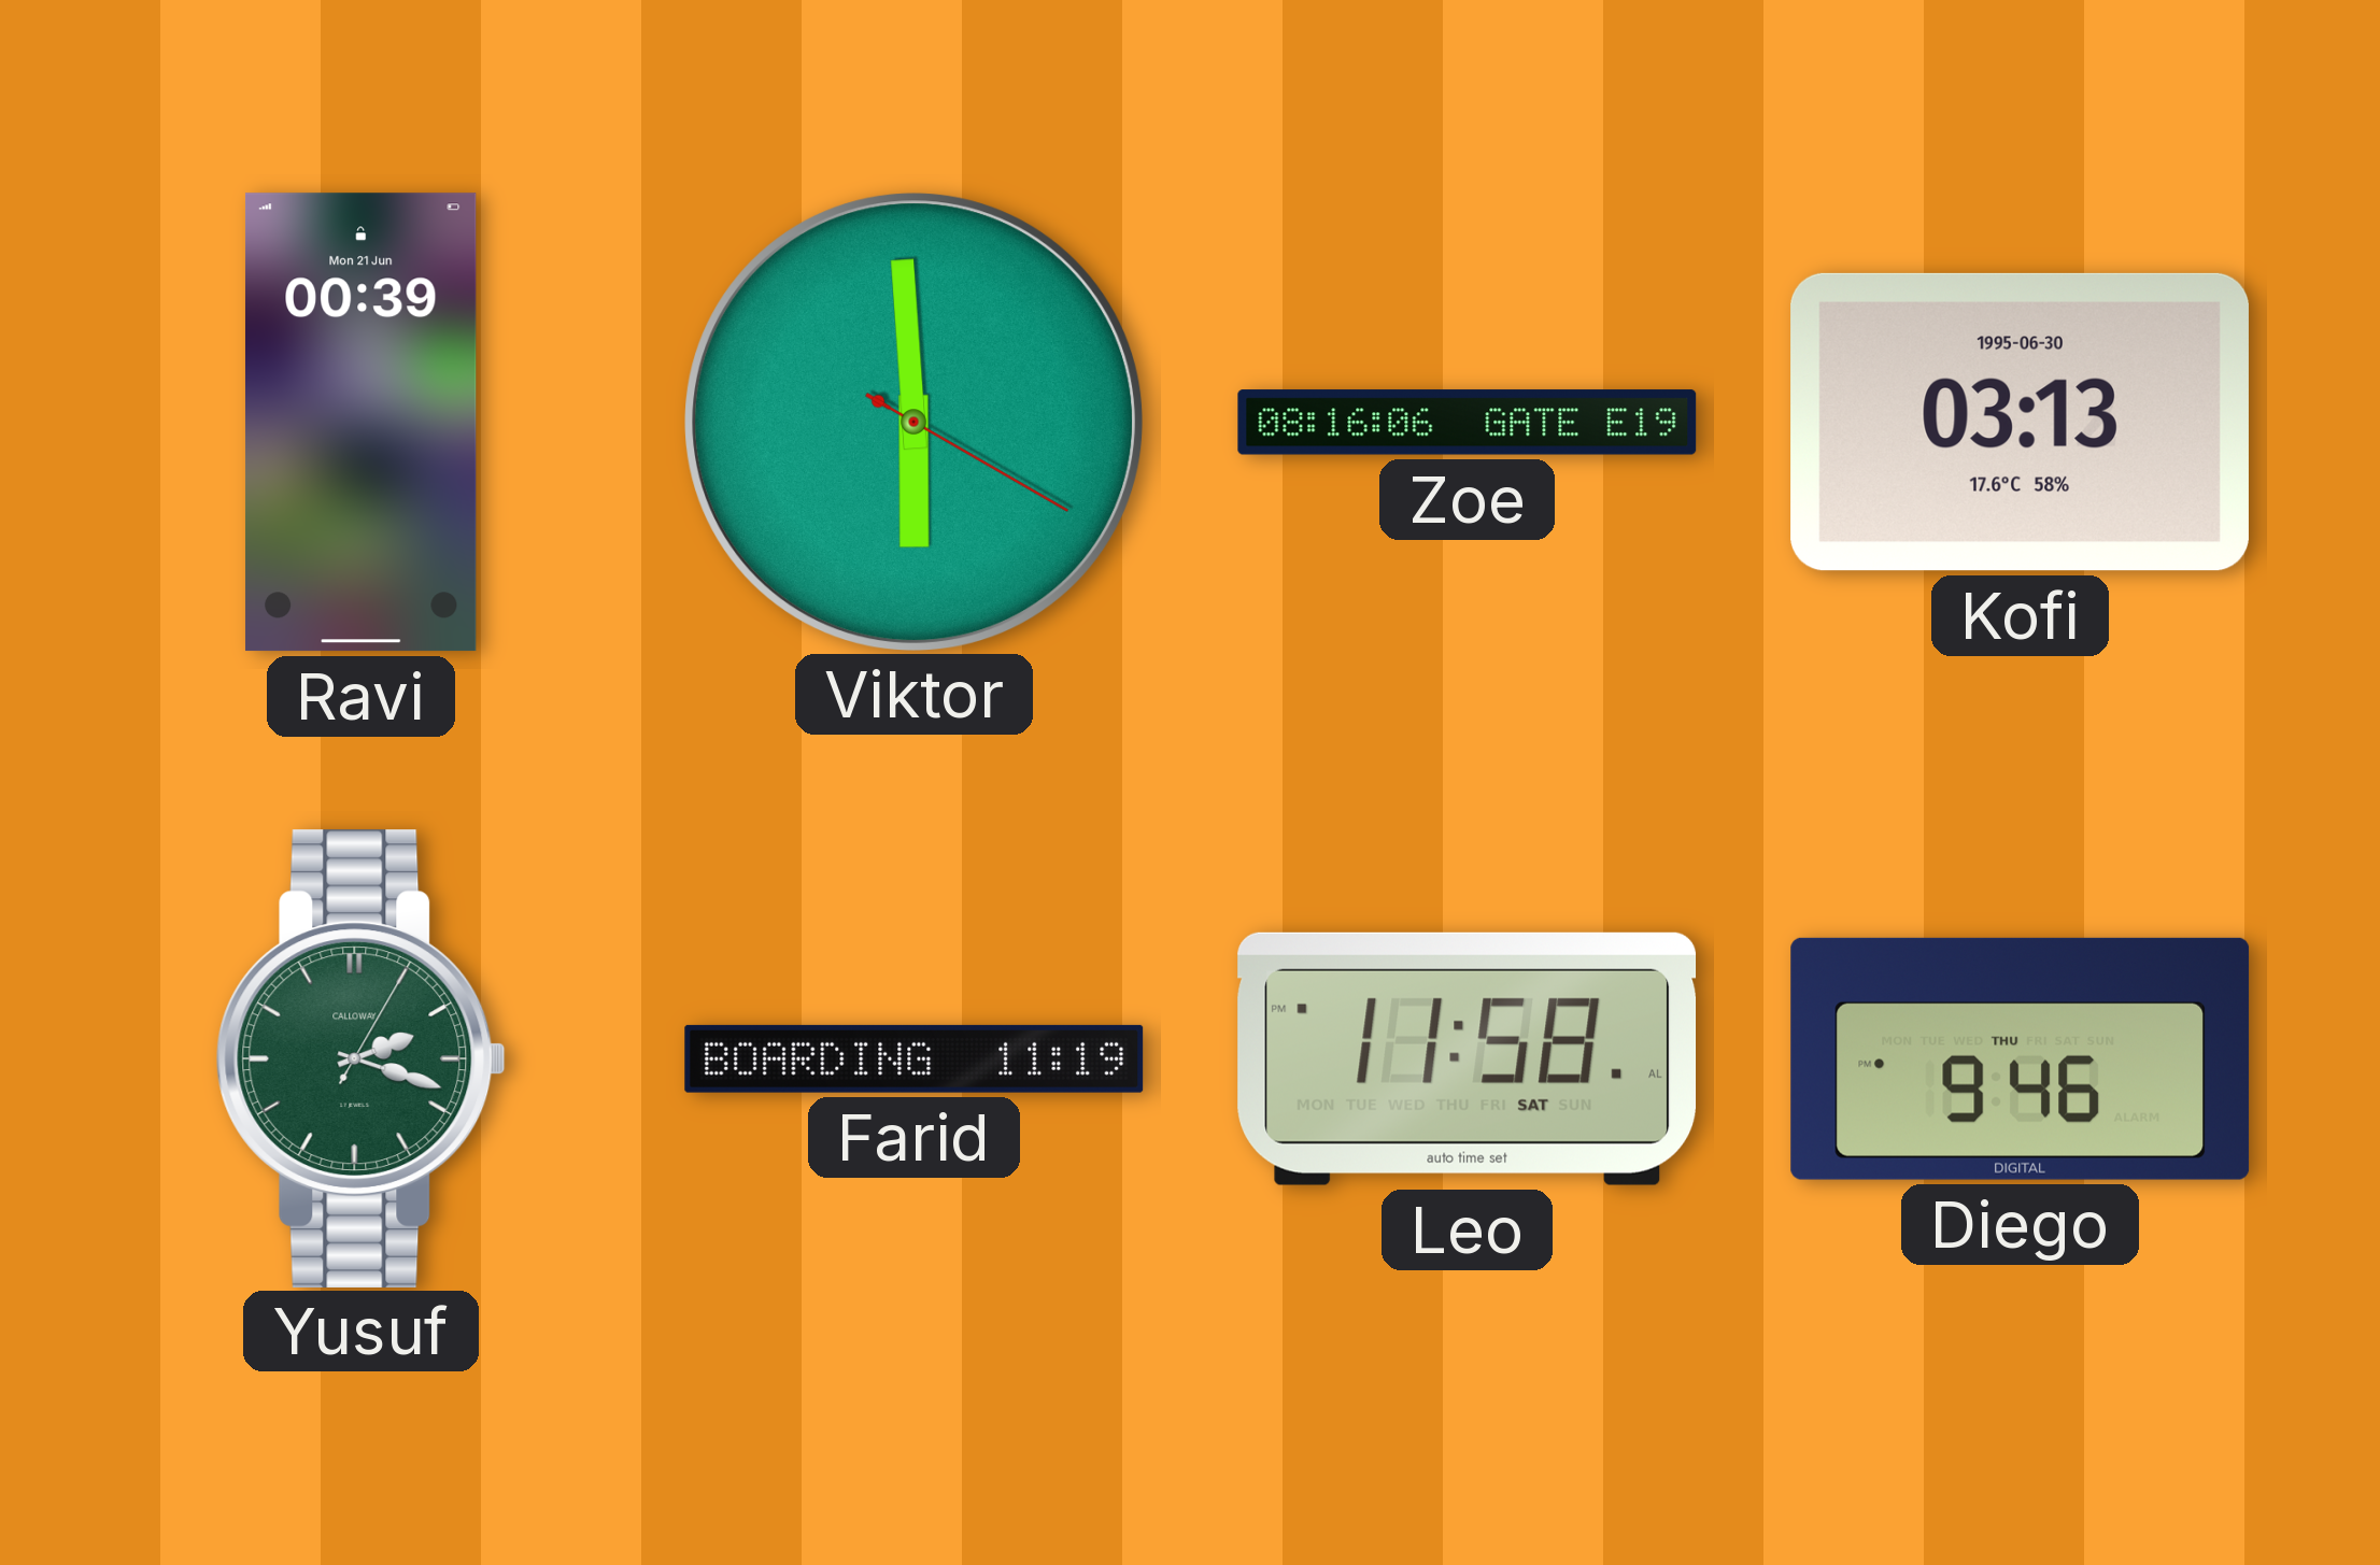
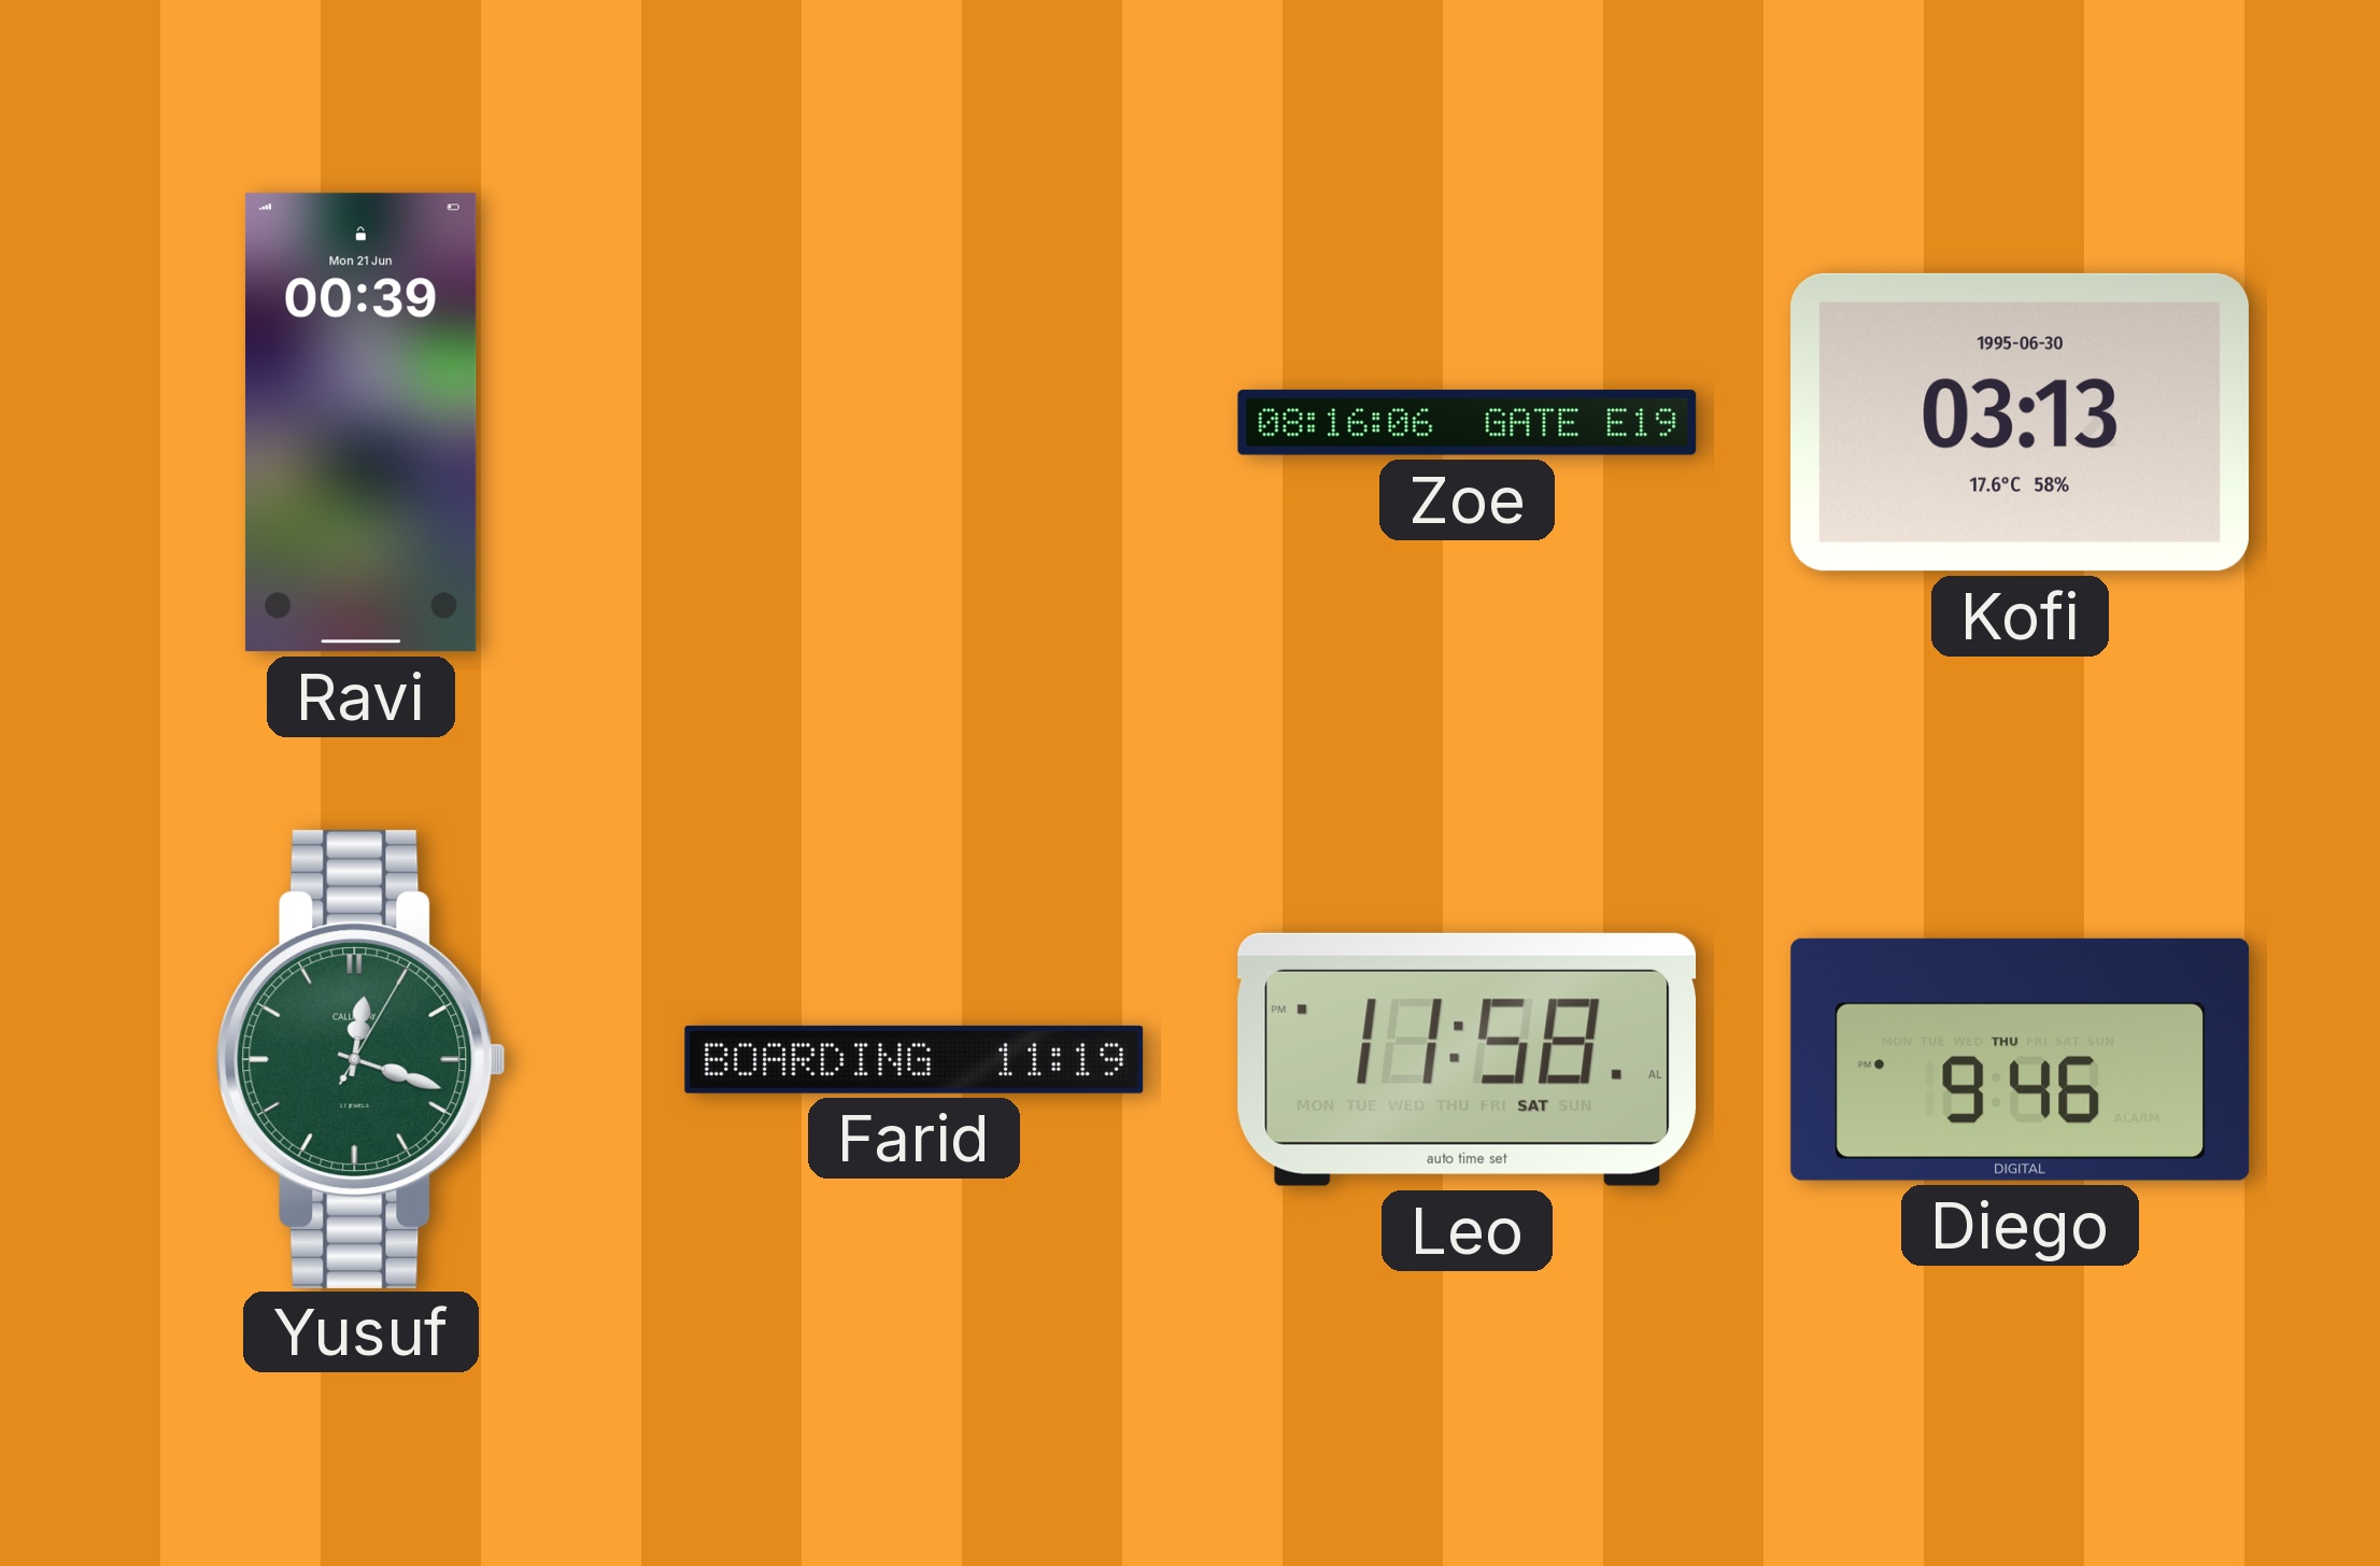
Viktor: 5:59 -> none
Yusuf: 2:18 -> 12:18
